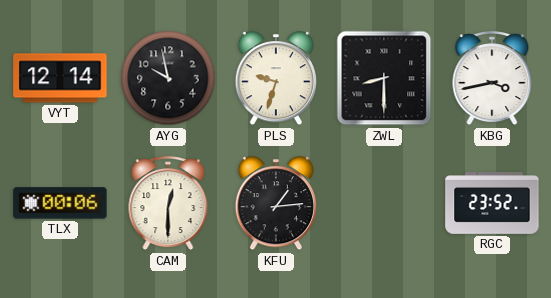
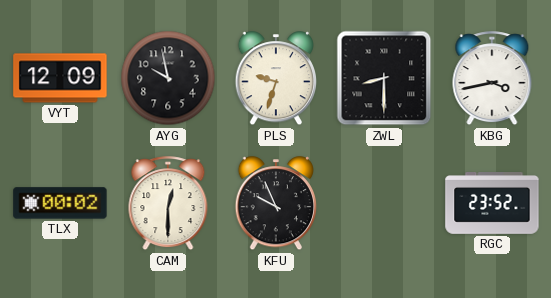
VYT: 12:14 -> 12:09
TLX: 00:06 -> 00:02
KFU: 1:14 -> 9:56
